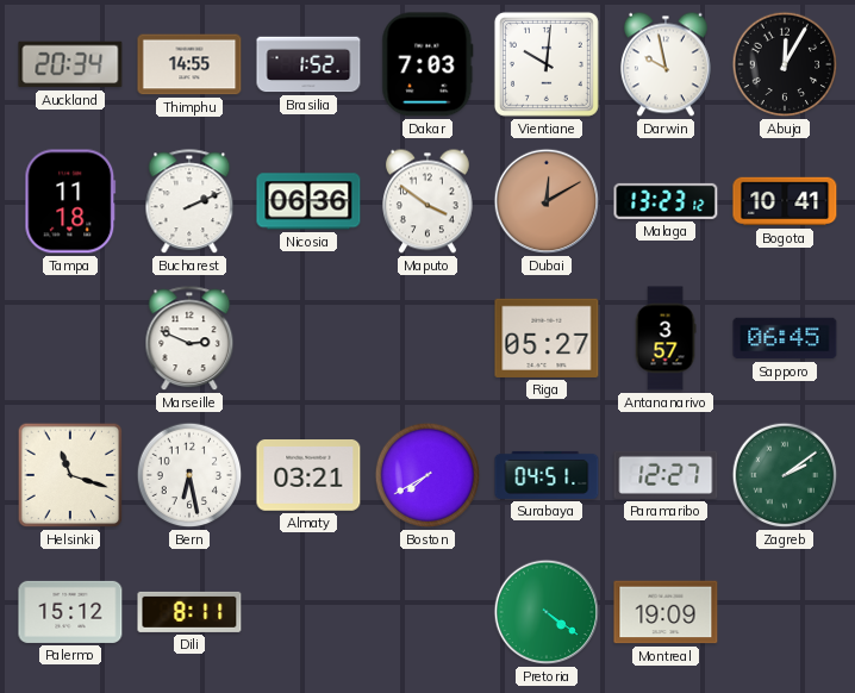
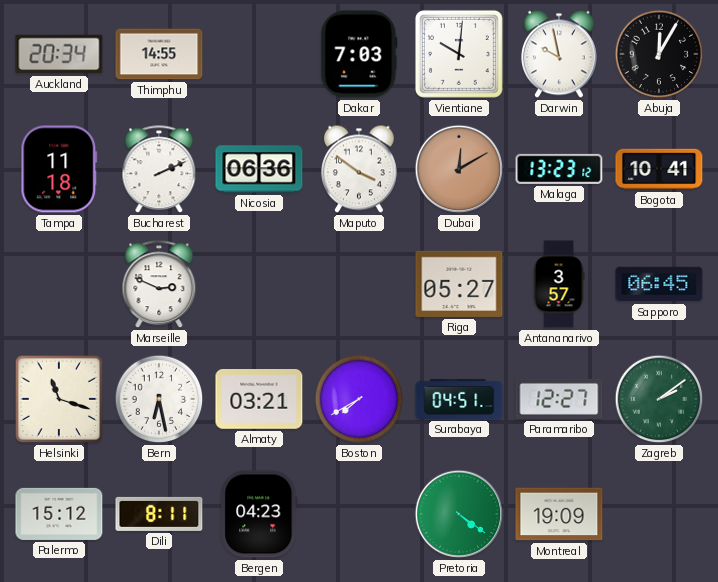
Brasilia: 1:52 -> none
Bergen: none -> 04:23
